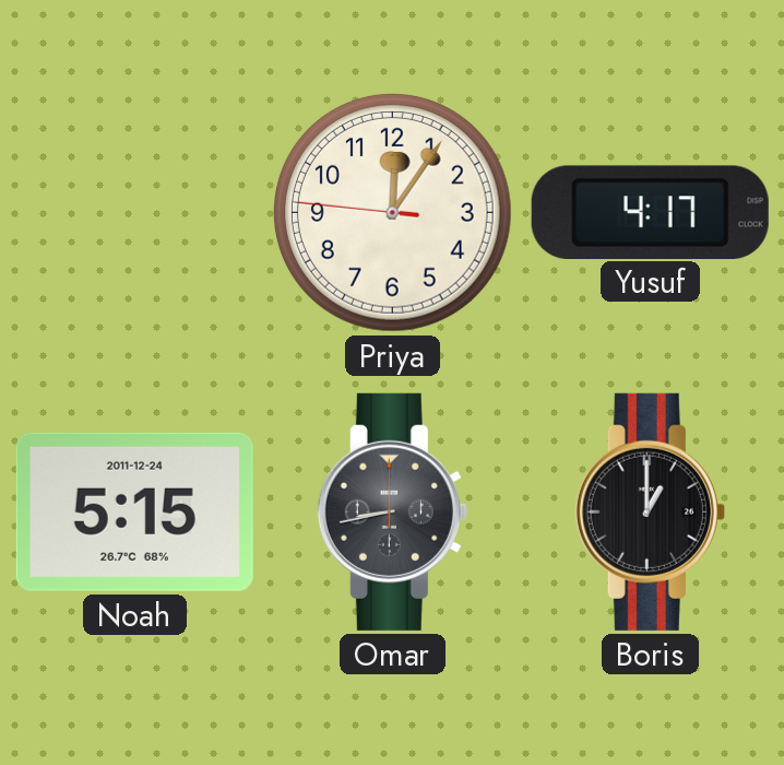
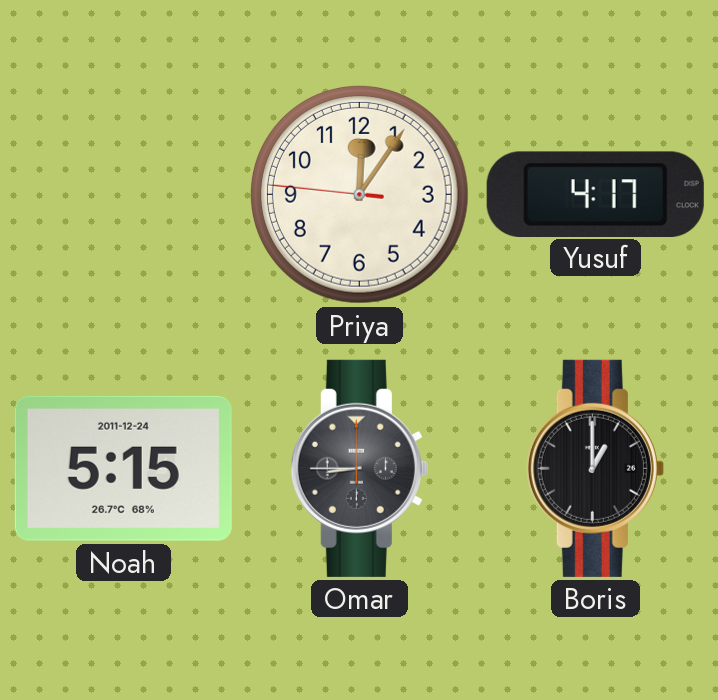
Omar: 8:43 -> 8:45
